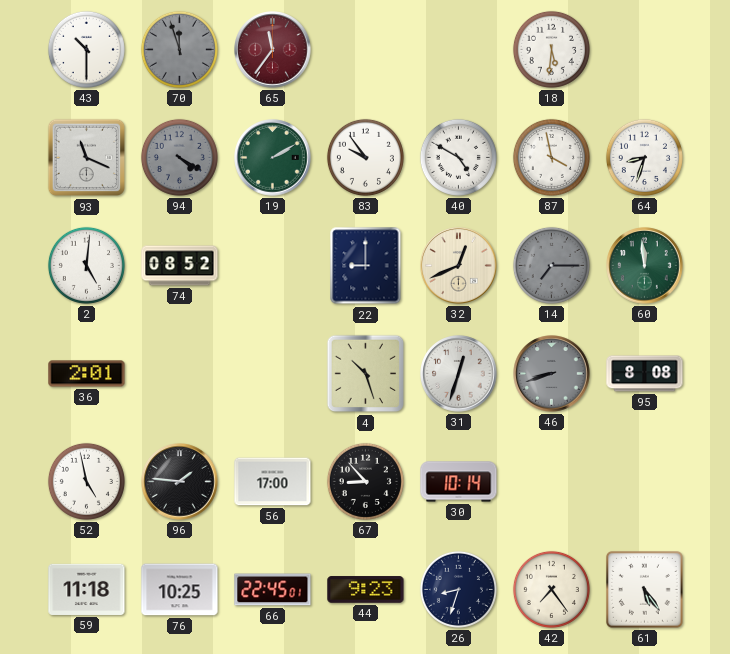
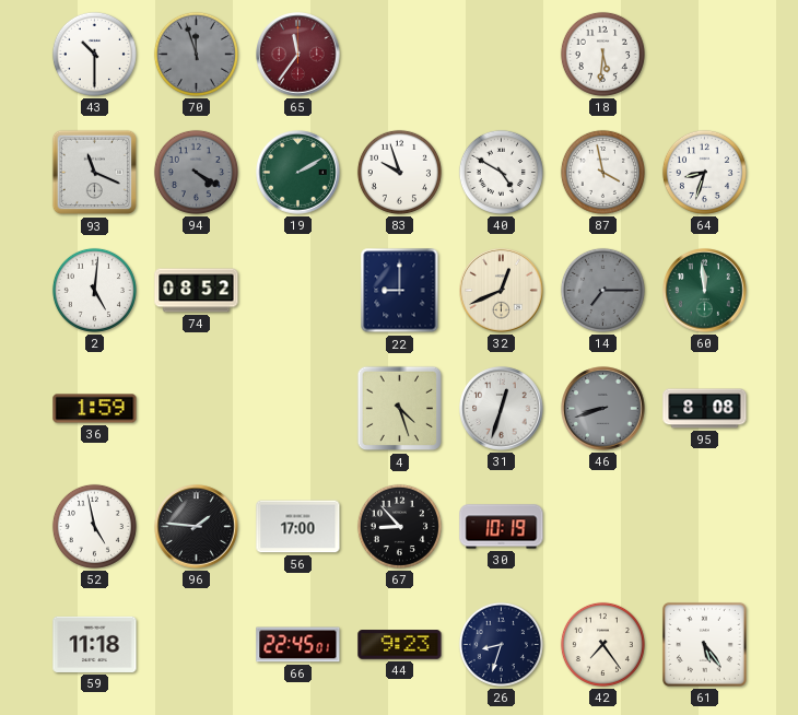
83: 9:54 -> 9:57
36: 2:01 -> 1:59
4: 10:27 -> 4:27
30: 10:14 -> 10:19
76: 10:25 -> none
